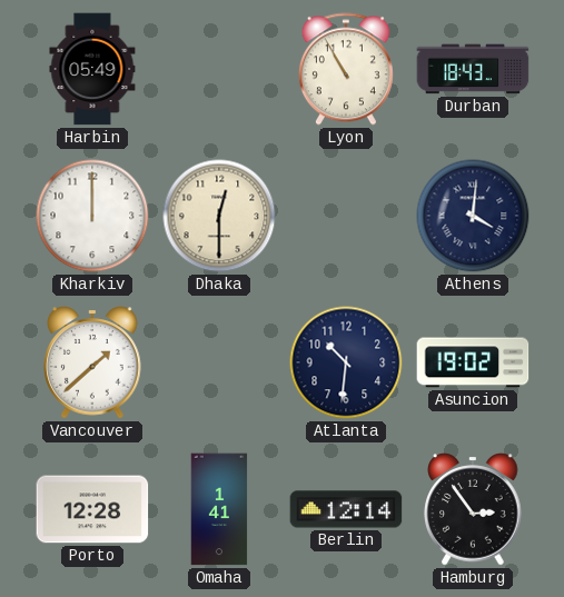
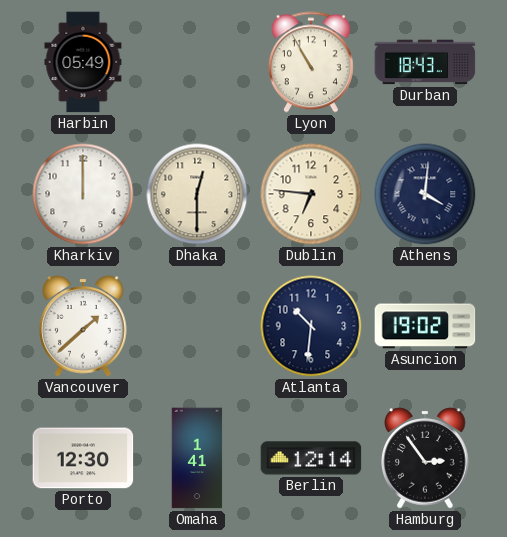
Dublin: none -> 6:46
Porto: 12:28 -> 12:30
